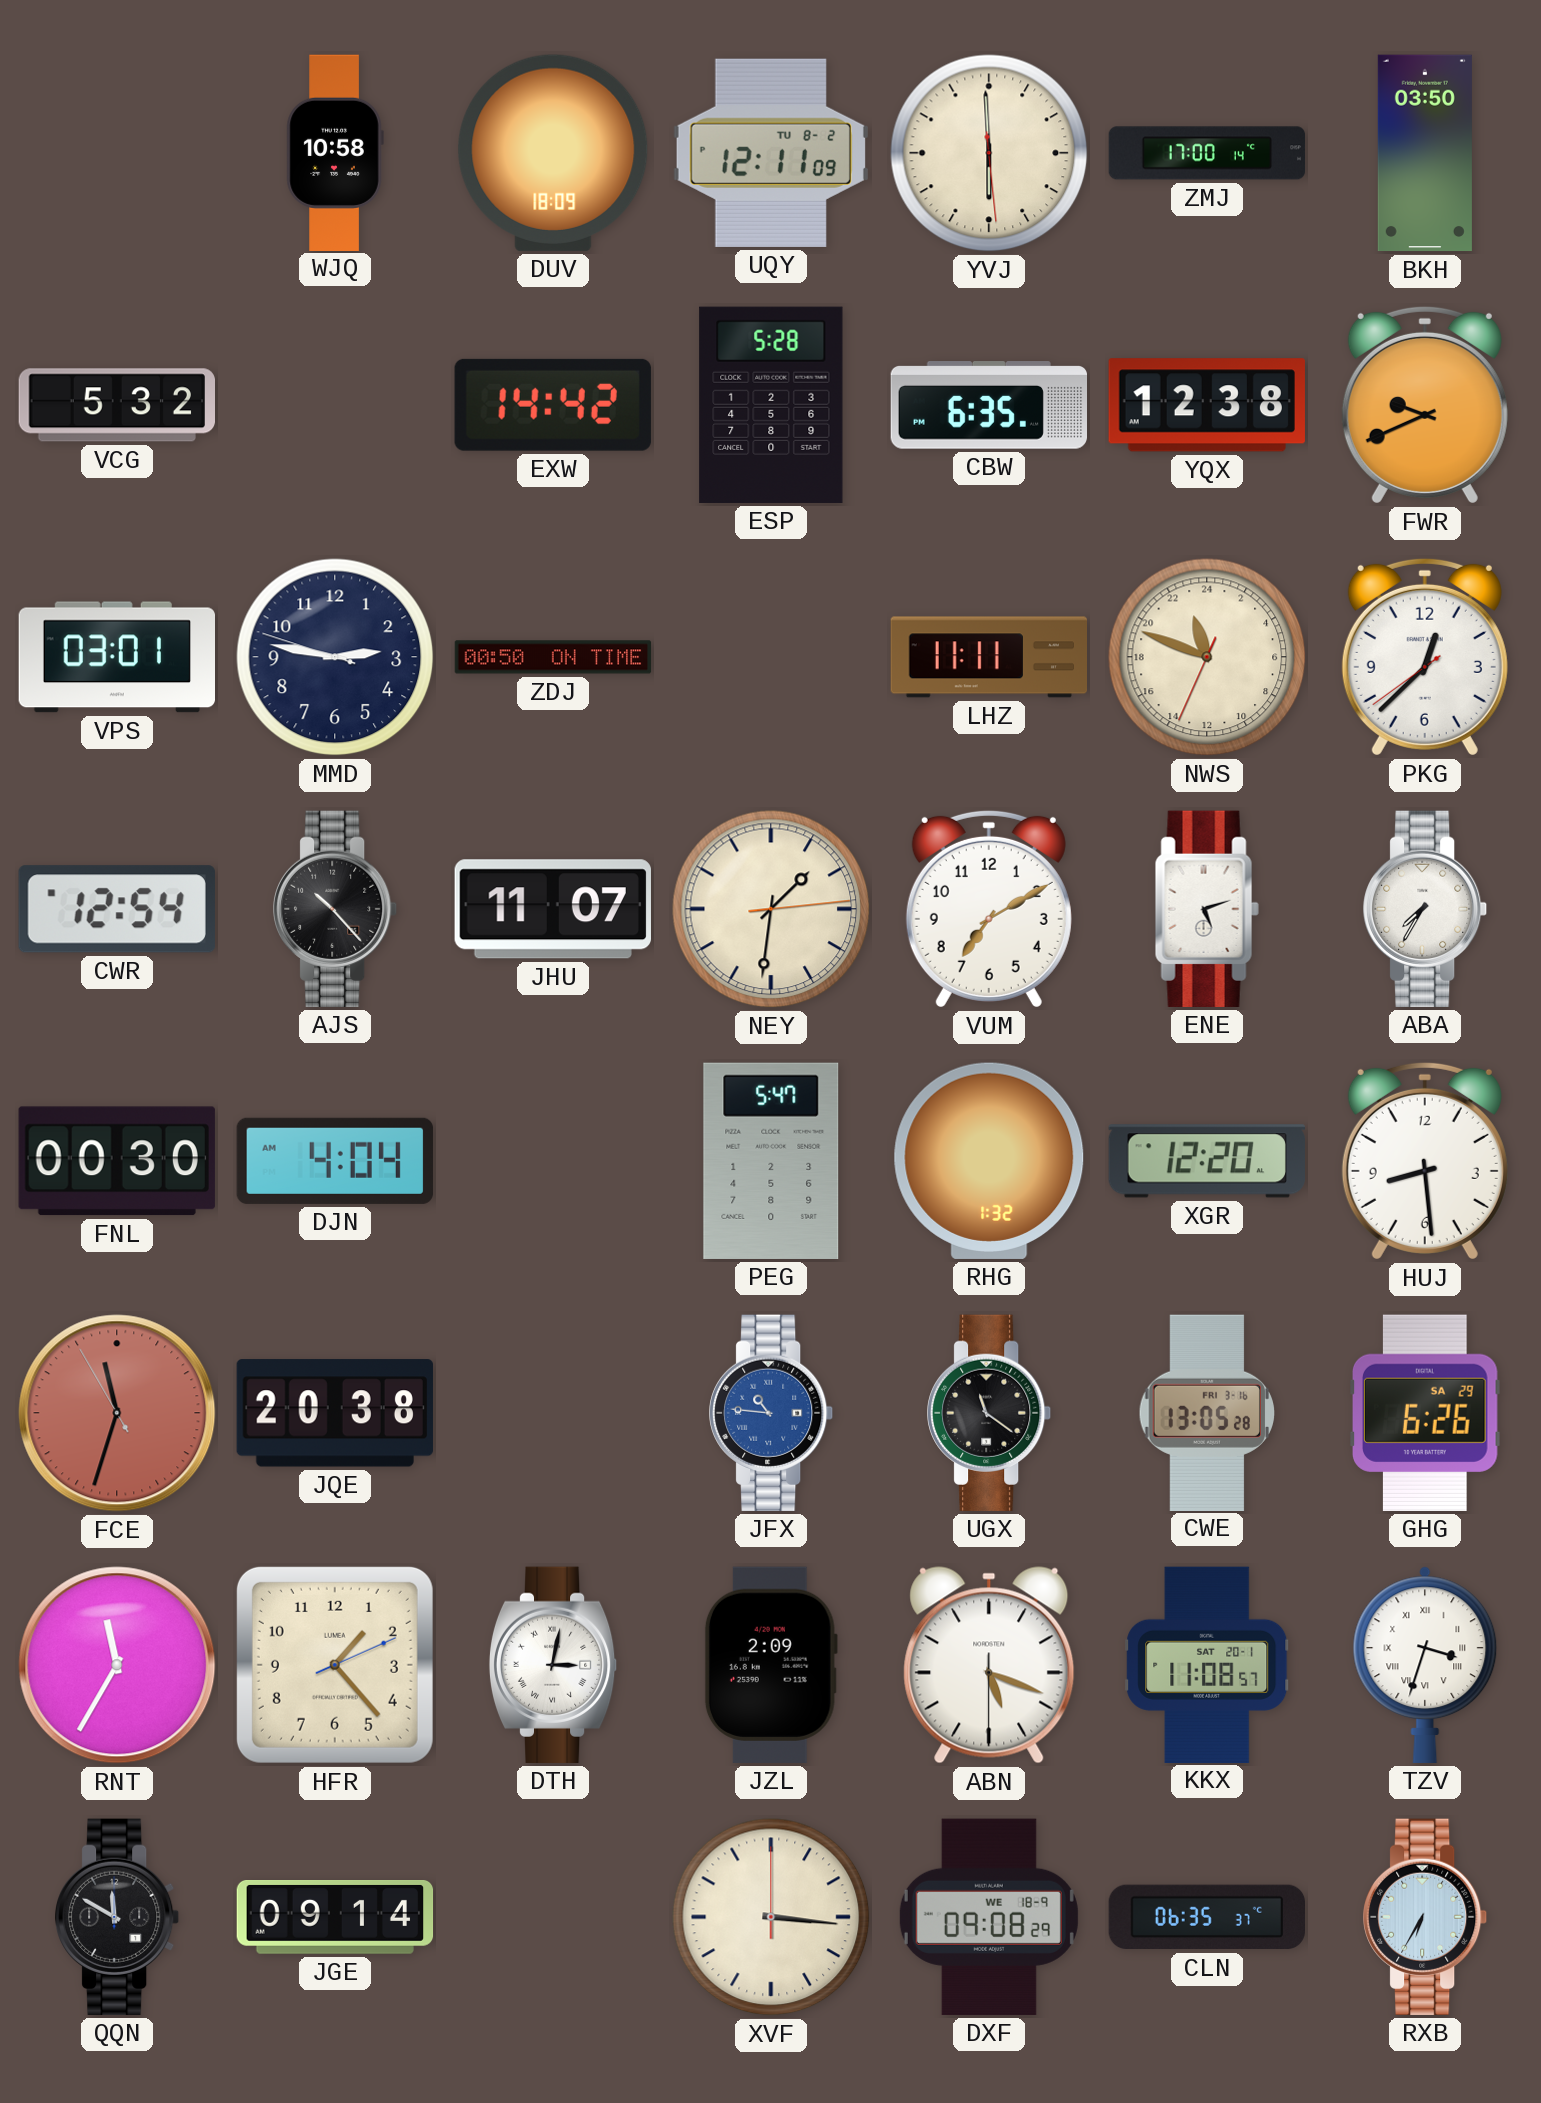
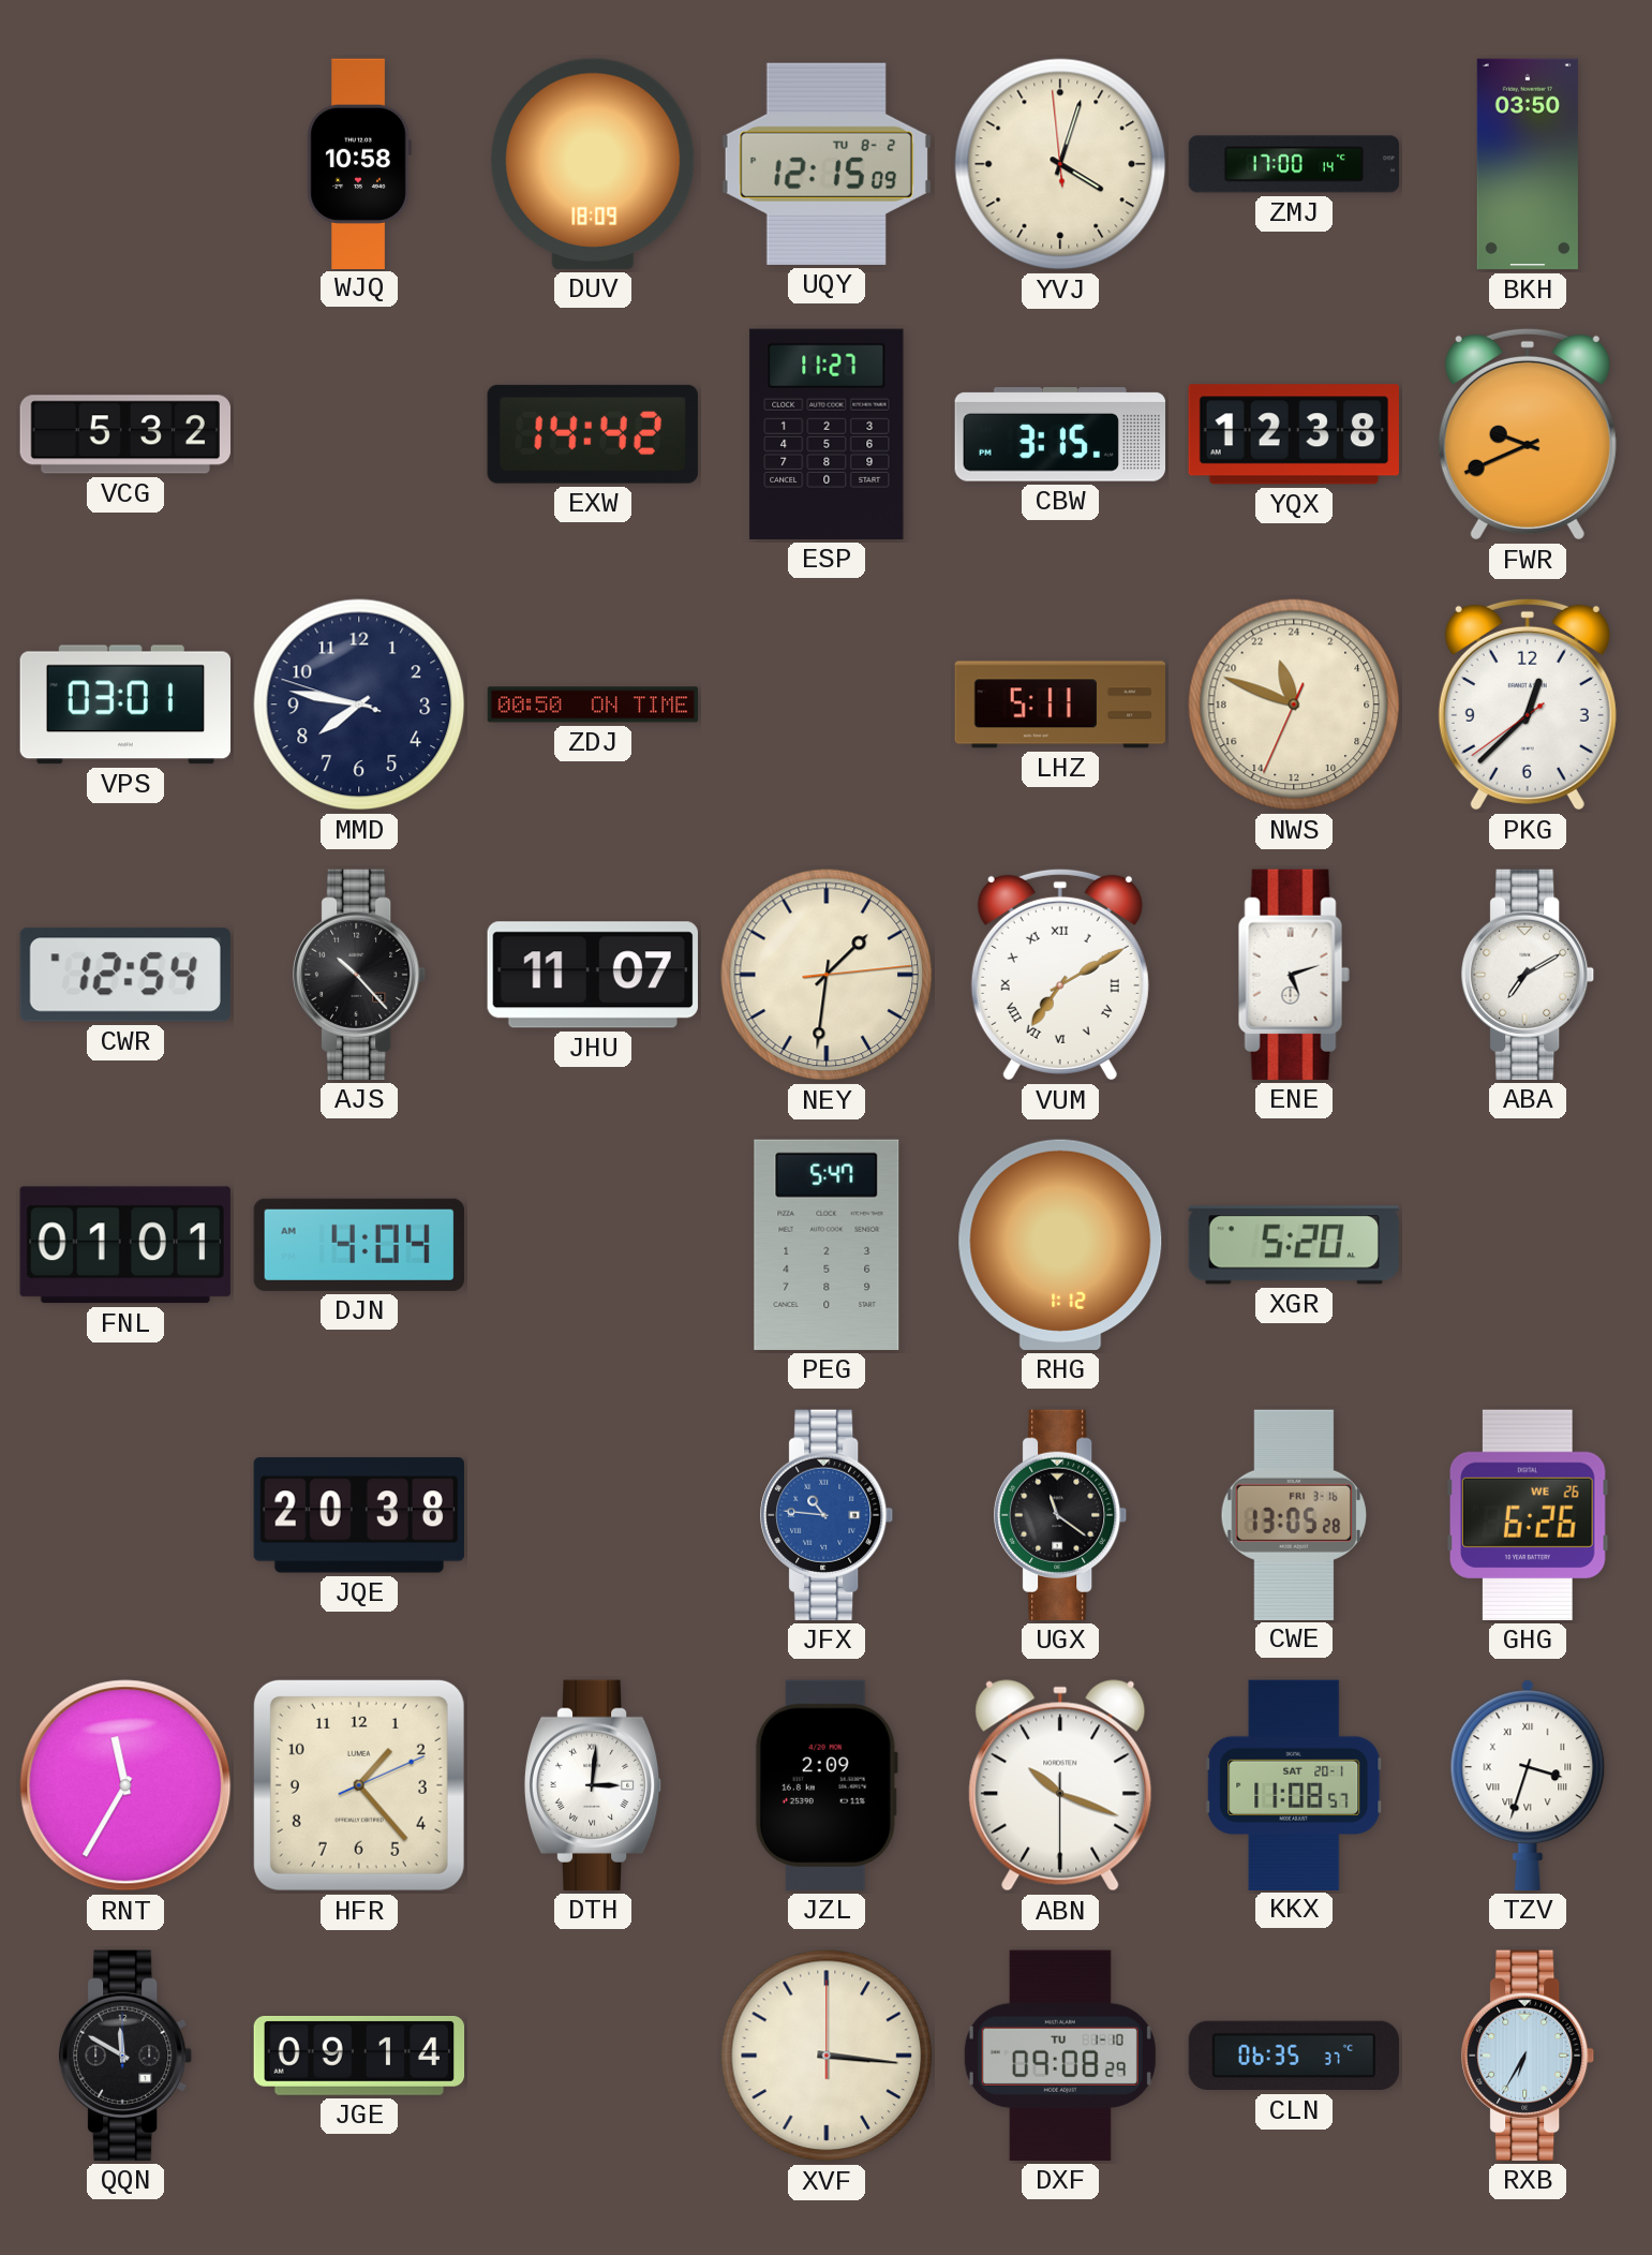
UQY: 12:11 -> 12:15
YVJ: 5:59 -> 4:02
ESP: 5:28 -> 11:27
CBW: 6:35 -> 3:15
MMD: 2:46 -> 7:46
LHZ: 11:11 -> 5:11
VUM numerals: Arabic -> Roman
ABA: 7:35 -> 7:10
FNL: 00:30 -> 01:01
RHG: 1:32 -> 1:12
XGR: 12:20 -> 5:20
HUJ: 8:29 -> none
FCE: 11:32 -> none
GHG date: SA 29 -> WE 26
DTH: 3:02 -> 3:01
ABN: 5:18 -> 10:18
DXF date: WE 18-9 -> TU 1-10
